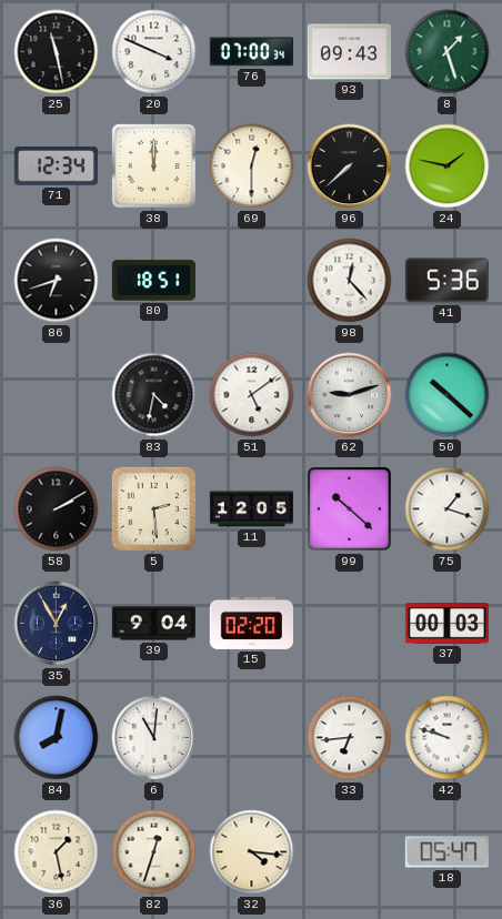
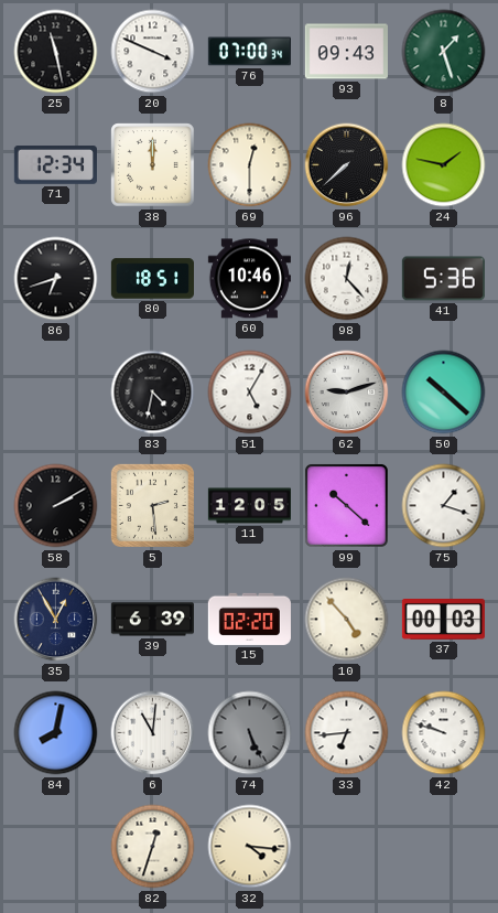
60: none -> 10:46
51: 5:09 -> 5:05
39: 9:04 -> 6:39
10: none -> 4:53
74: none -> 5:26
36: 1:28 -> none
18: 05:47 -> none
